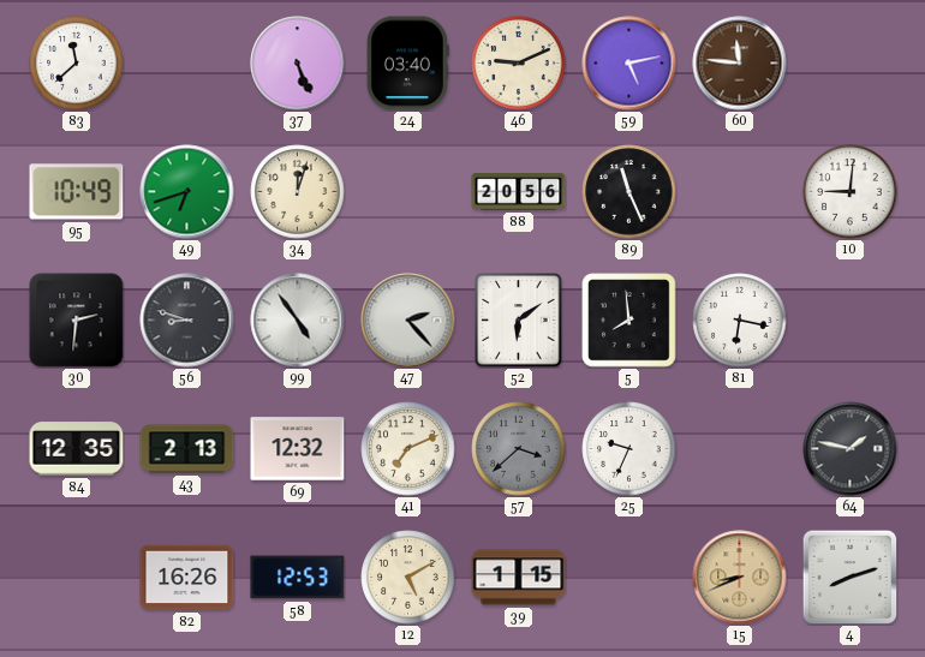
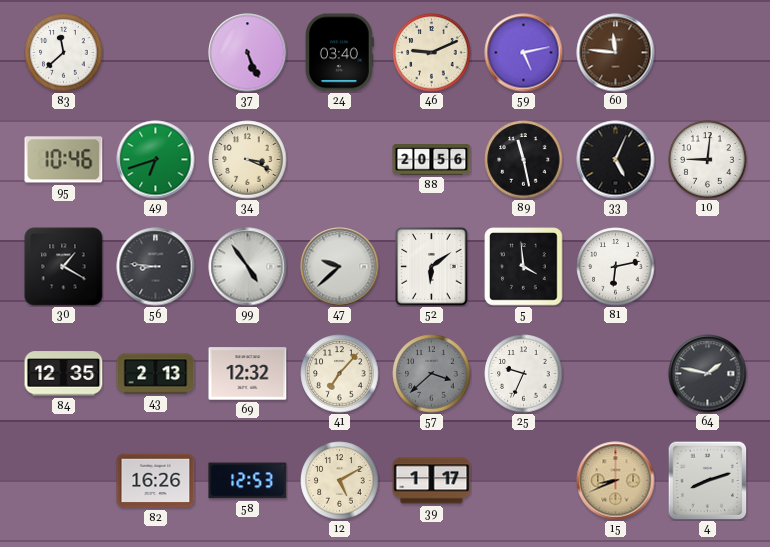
95: 10:49 -> 10:46
34: 12:03 -> 3:19
89: 11:26 -> 11:28
33: none -> 5:04
30: 2:31 -> 1:20
56: 8:48 -> 8:46
47: 2:23 -> 9:38
5: 7:59 -> 3:59
81: 6:17 -> 6:13
41: 7:11 -> 7:07
39: 1:15 -> 1:17
